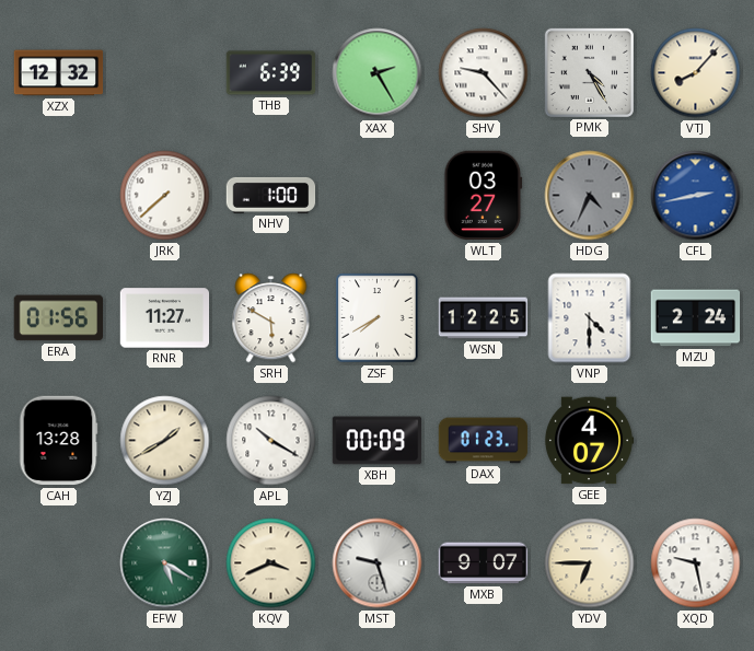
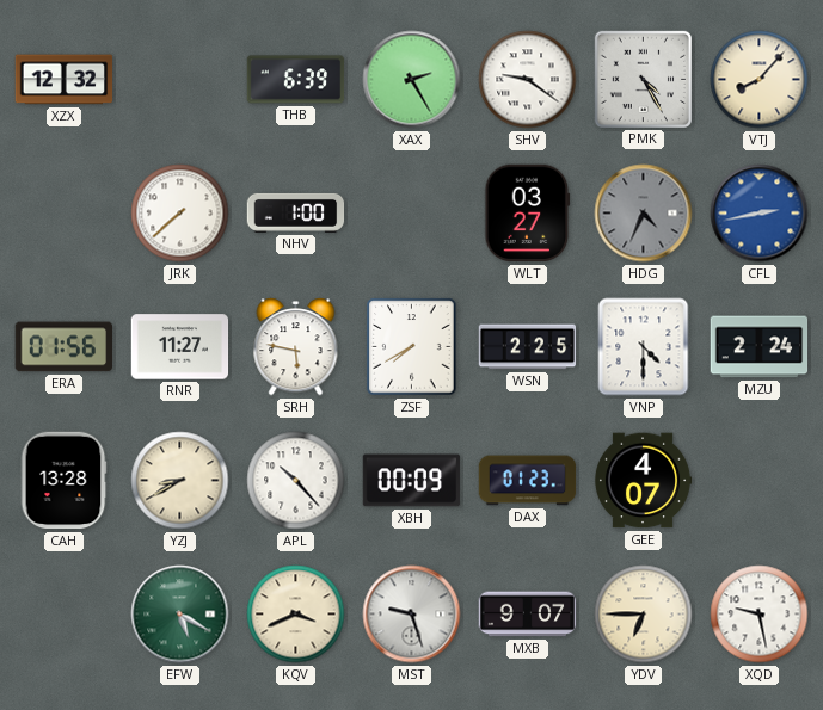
SHV: 9:23 -> 9:21
SRH: 5:50 -> 5:47
WSN: 12:25 -> 2:25
YZJ: 1:40 -> 8:40
APL: 10:20 -> 10:23
